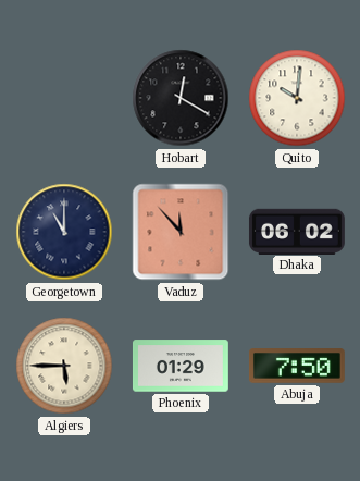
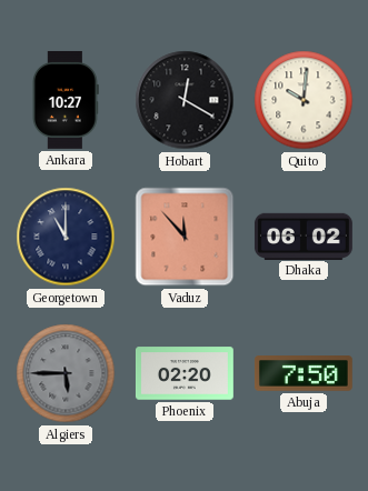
Ankara: none -> 10:27
Algiers dial: cream -> grey
Phoenix: 01:29 -> 02:20
